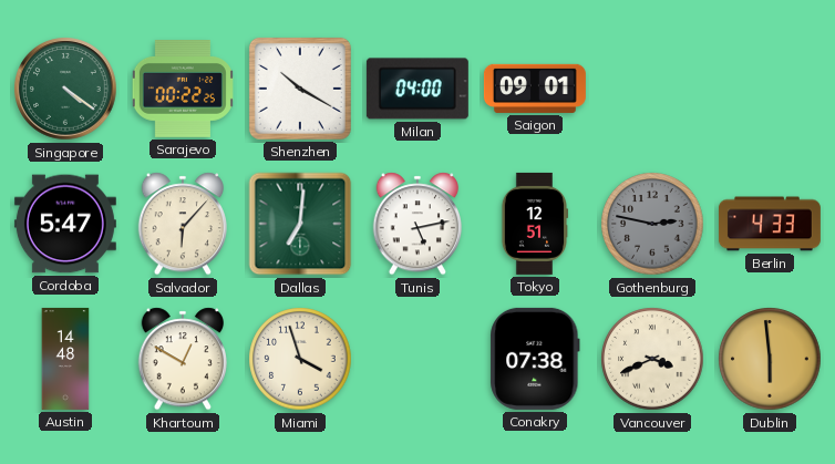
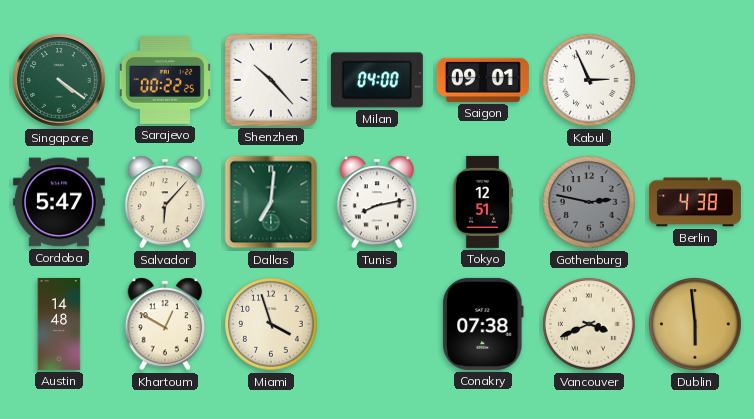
Shenzhen: 10:20 -> 10:23
Kabul: none -> 2:56
Tunis: 5:13 -> 8:13
Berlin: 4:33 -> 4:38
